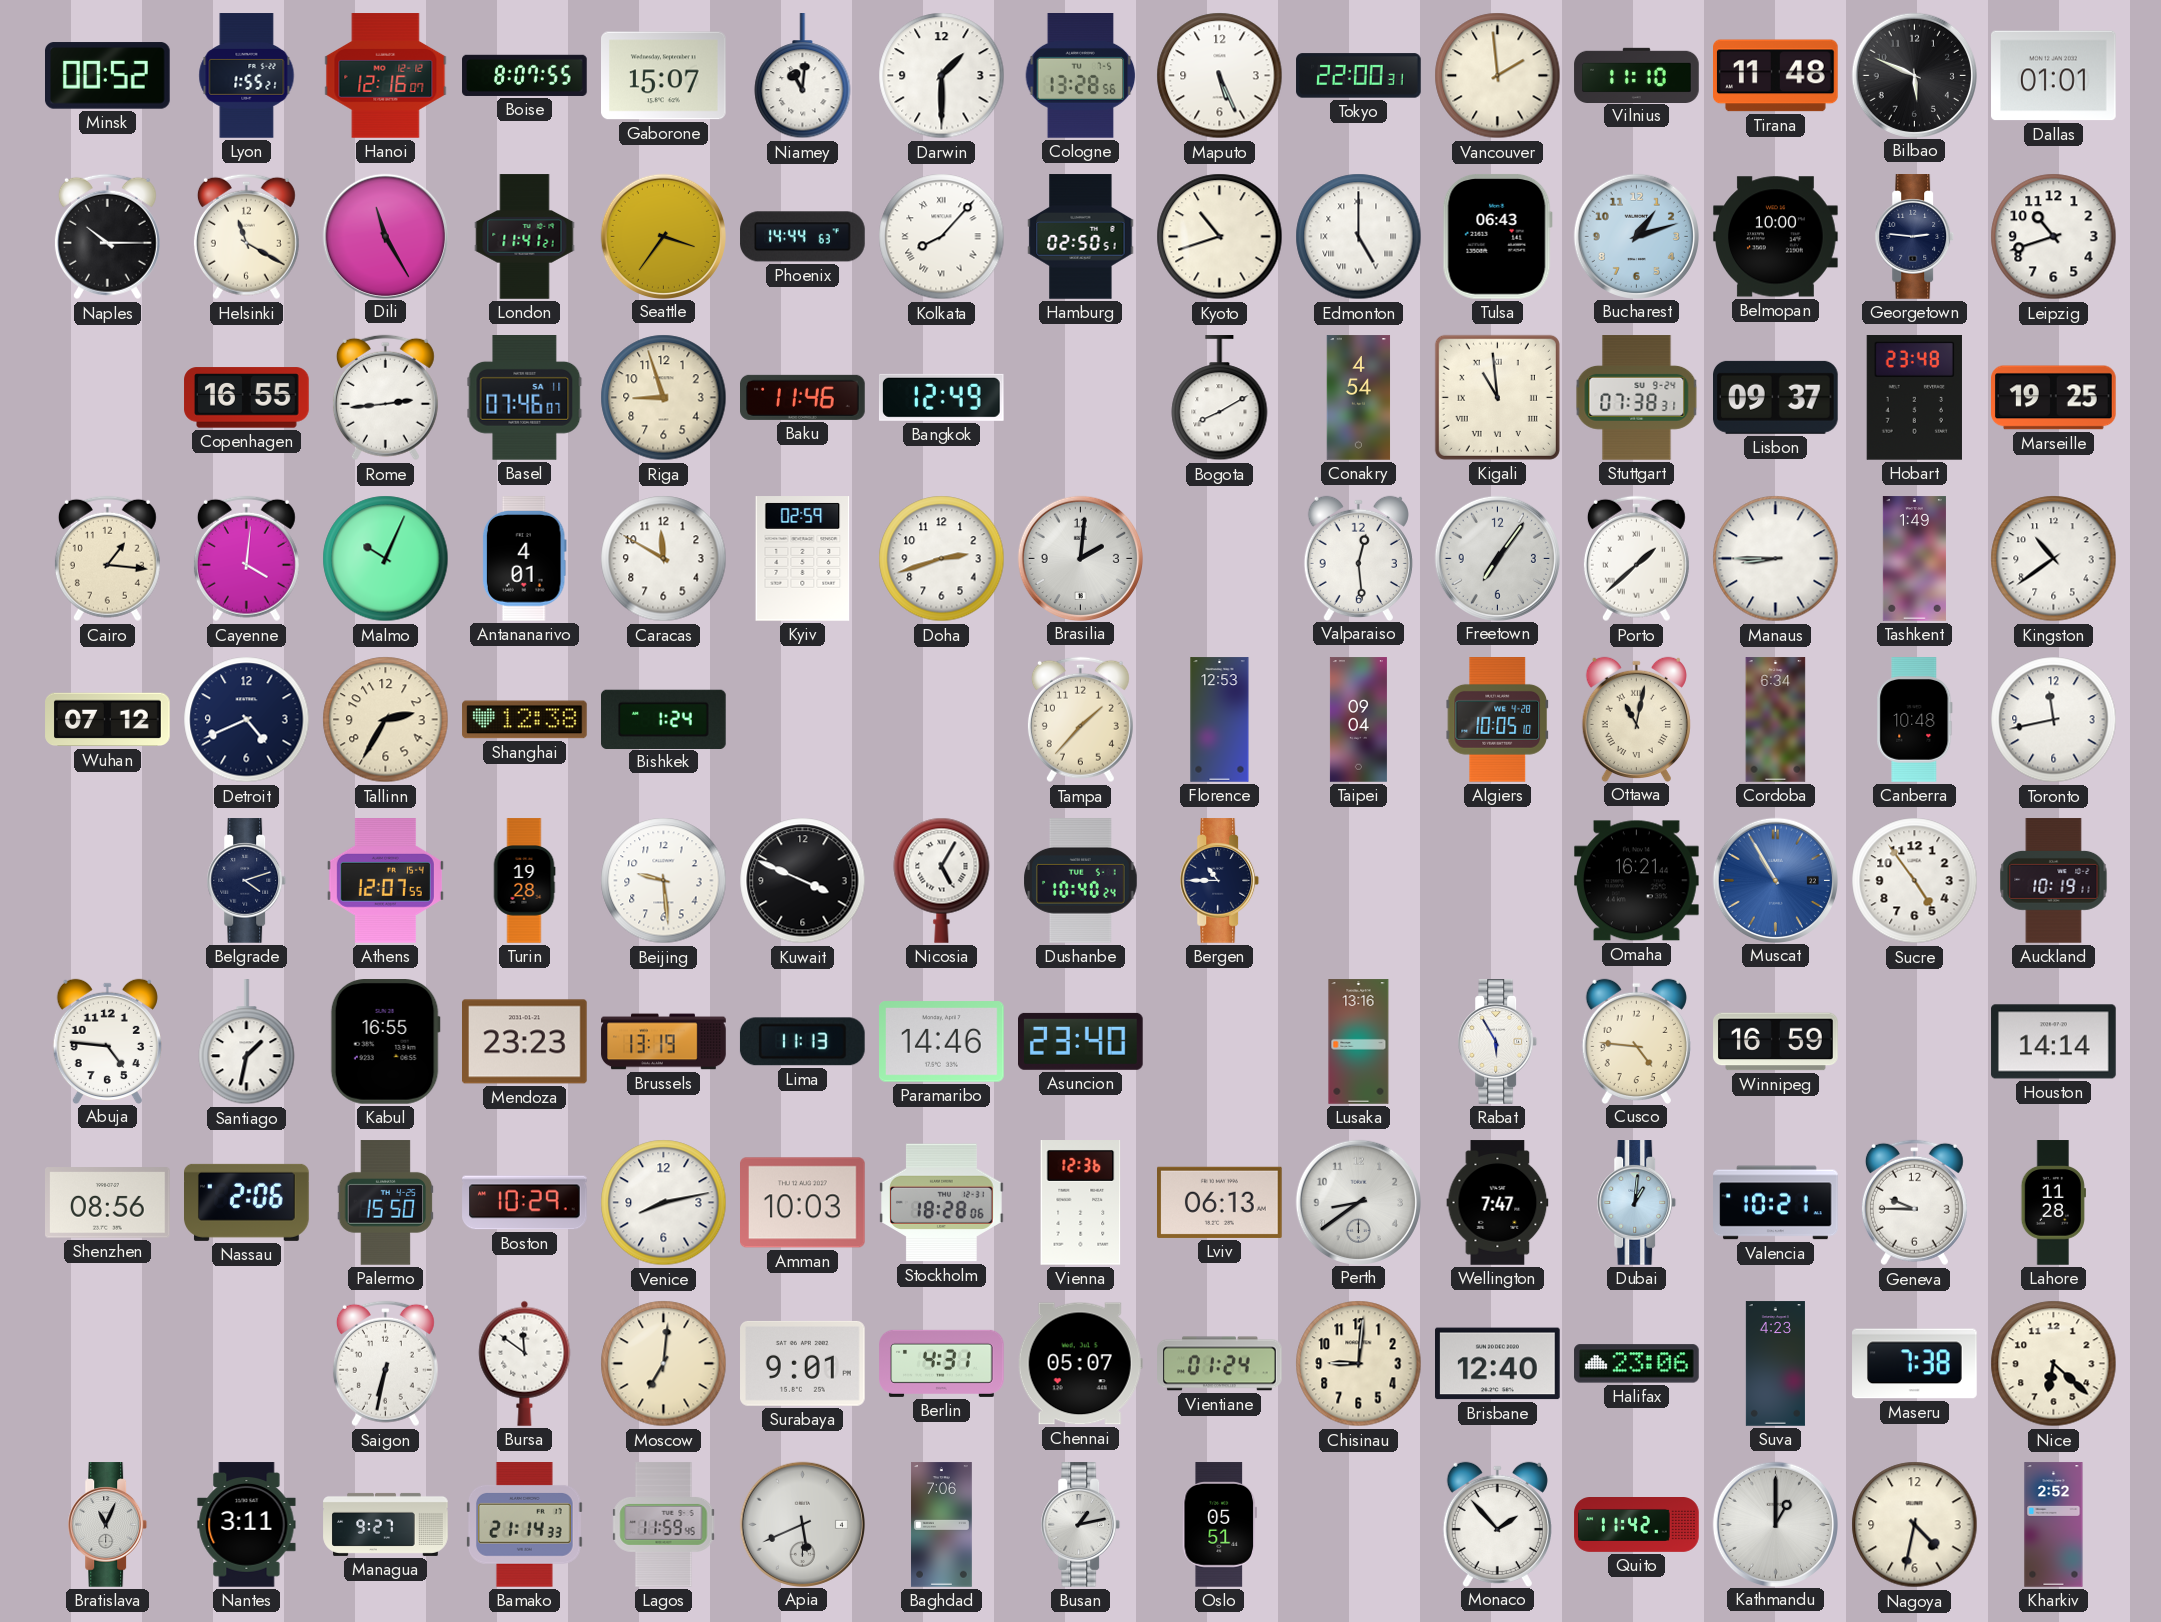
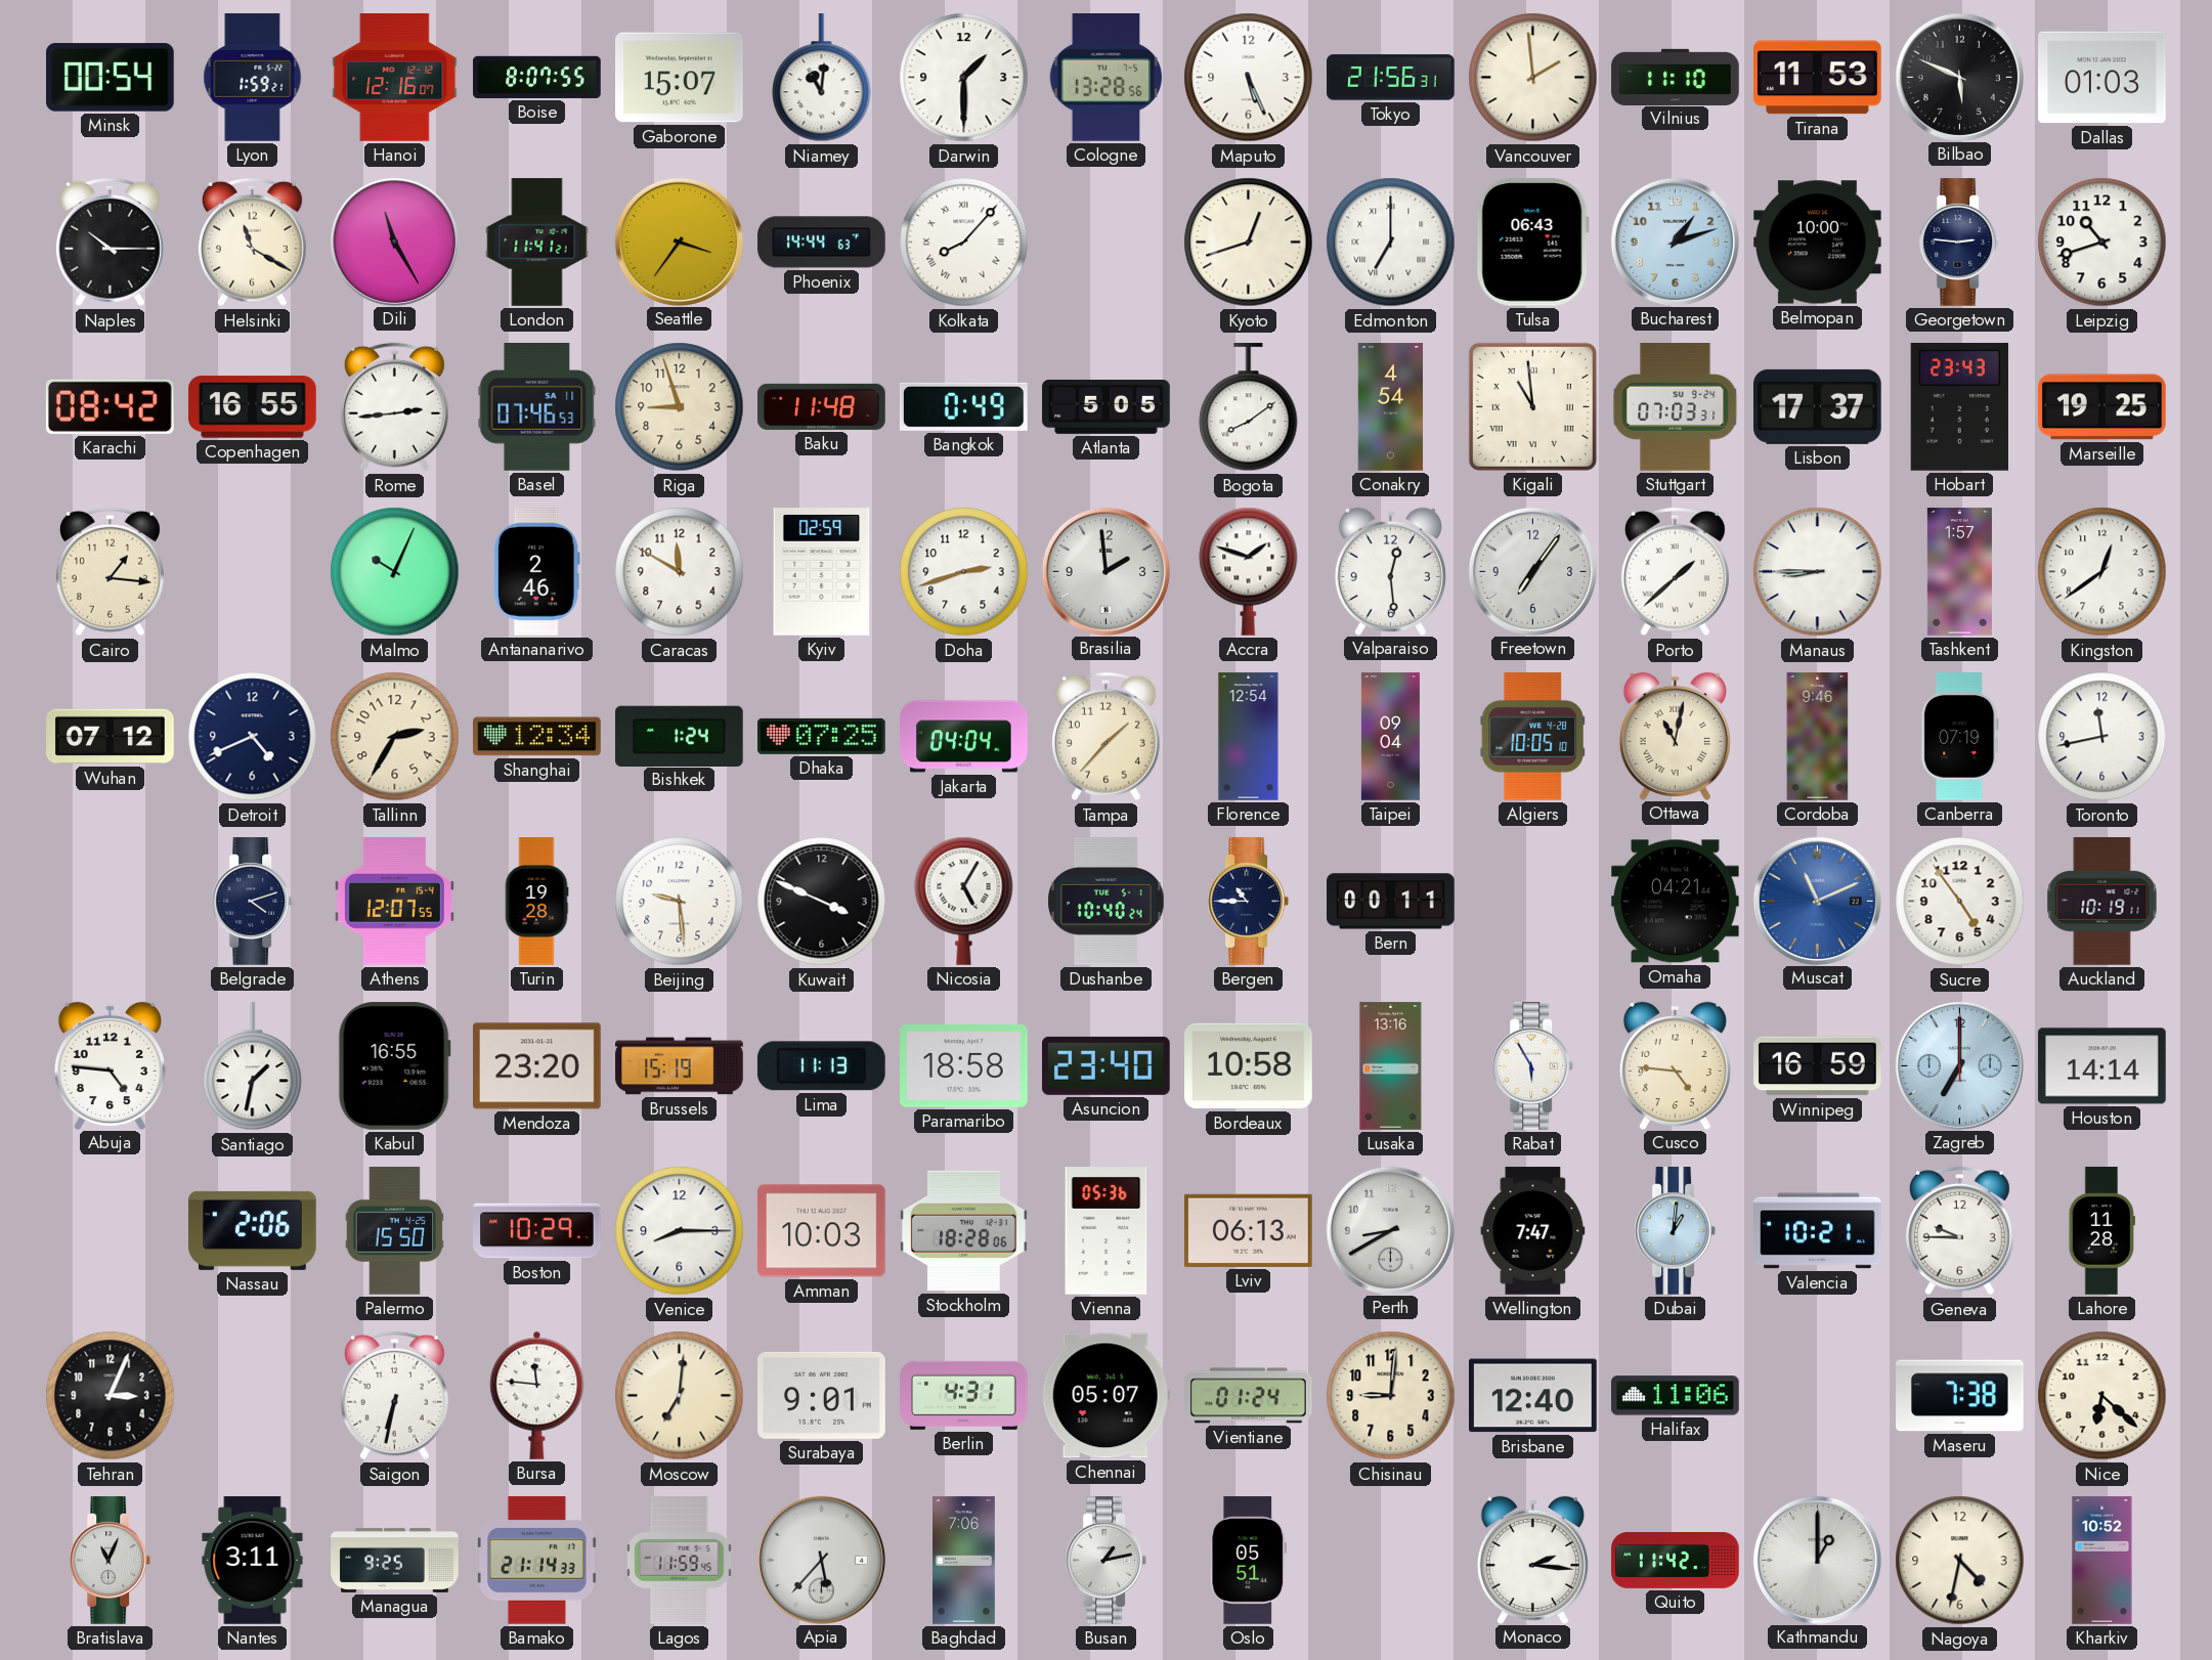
Minsk: 00:52 -> 00:54
Lyon: 1:55 -> 1:59
Tokyo: 22:00 -> 21:56
Tirana: 11:48 -> 11:53
Dallas: 01:01 -> 01:03
Hamburg: 02:50 -> none
Kyoto: 10:42 -> 12:42
Edmonton: 5:00 -> 7:00
Karachi: none -> 08:42
Basel: 07:46:07 -> 07:46:53
Baku: 11:46 -> 11:48
Bangkok: 12:49 -> 0:49
Atlanta: none -> 5:05
Bogota: 8:10 -> 8:09
Stuttgart: 07:38 -> 07:03
Lisbon: 09:37 -> 17:37
Hobart: 23:48 -> 23:43
Cayenne: 4:01 -> none
Antananarivo: 4:01 -> 2:46
Brasilia: 2:01 -> 1:59
Accra: none -> 1:48
Tashkent: 1:49 -> 1:57
Kingston: 10:39 -> 12:39
Shanghai: 12:38 -> 12:34
Dhaka: none -> 07:25
Jakarta: none -> 04:04
Florence: 12:53 -> 12:54
Cordoba: 6:34 -> 9:46
Canberra: 10:48 -> 07:19
Bern: none -> 00:11
Omaha: 16:21 -> 04:21
Muscat: 10:55 -> 11:11
Mendoza: 23:23 -> 23:20
Brussels: 13:19 -> 15:19
Paramaribo: 14:46 -> 18:58
Bordeaux: none -> 10:58
Zagreb: none -> 7:00
Shenzhen: 08:56 -> none
Venice: 8:13 -> 8:15
Vienna: 12:36 -> 05:36
Perth: 8:39 -> 8:40
Tehran: none -> 3:04
Bursa: 11:51 -> 11:46
Halifax: 23:06 -> 11:06
Suva: 4:23 -> none
Managua: 9:27 -> 9:25
Apia: 5:41 -> 5:37
Monaco: 1:53 -> 2:16
Kharkiv: 2:52 -> 10:52
